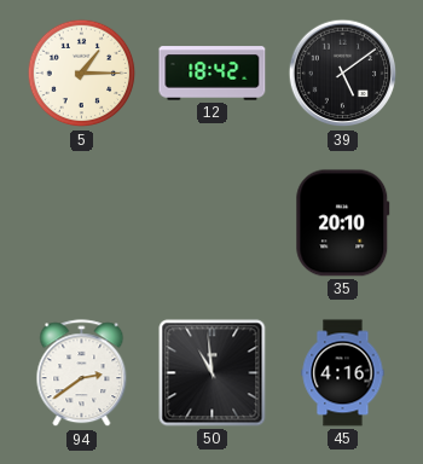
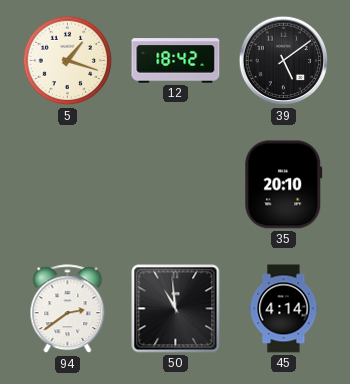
5: 1:15 -> 1:18
45: 4:16 -> 4:14
